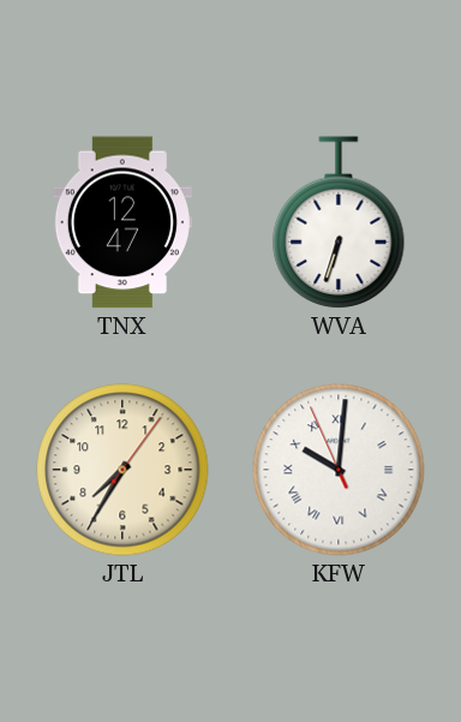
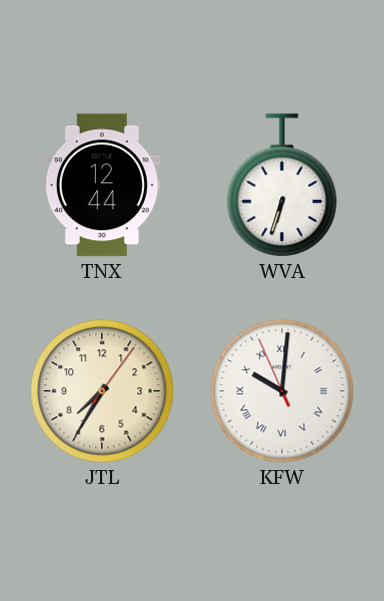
TNX: 12:47 -> 12:44
